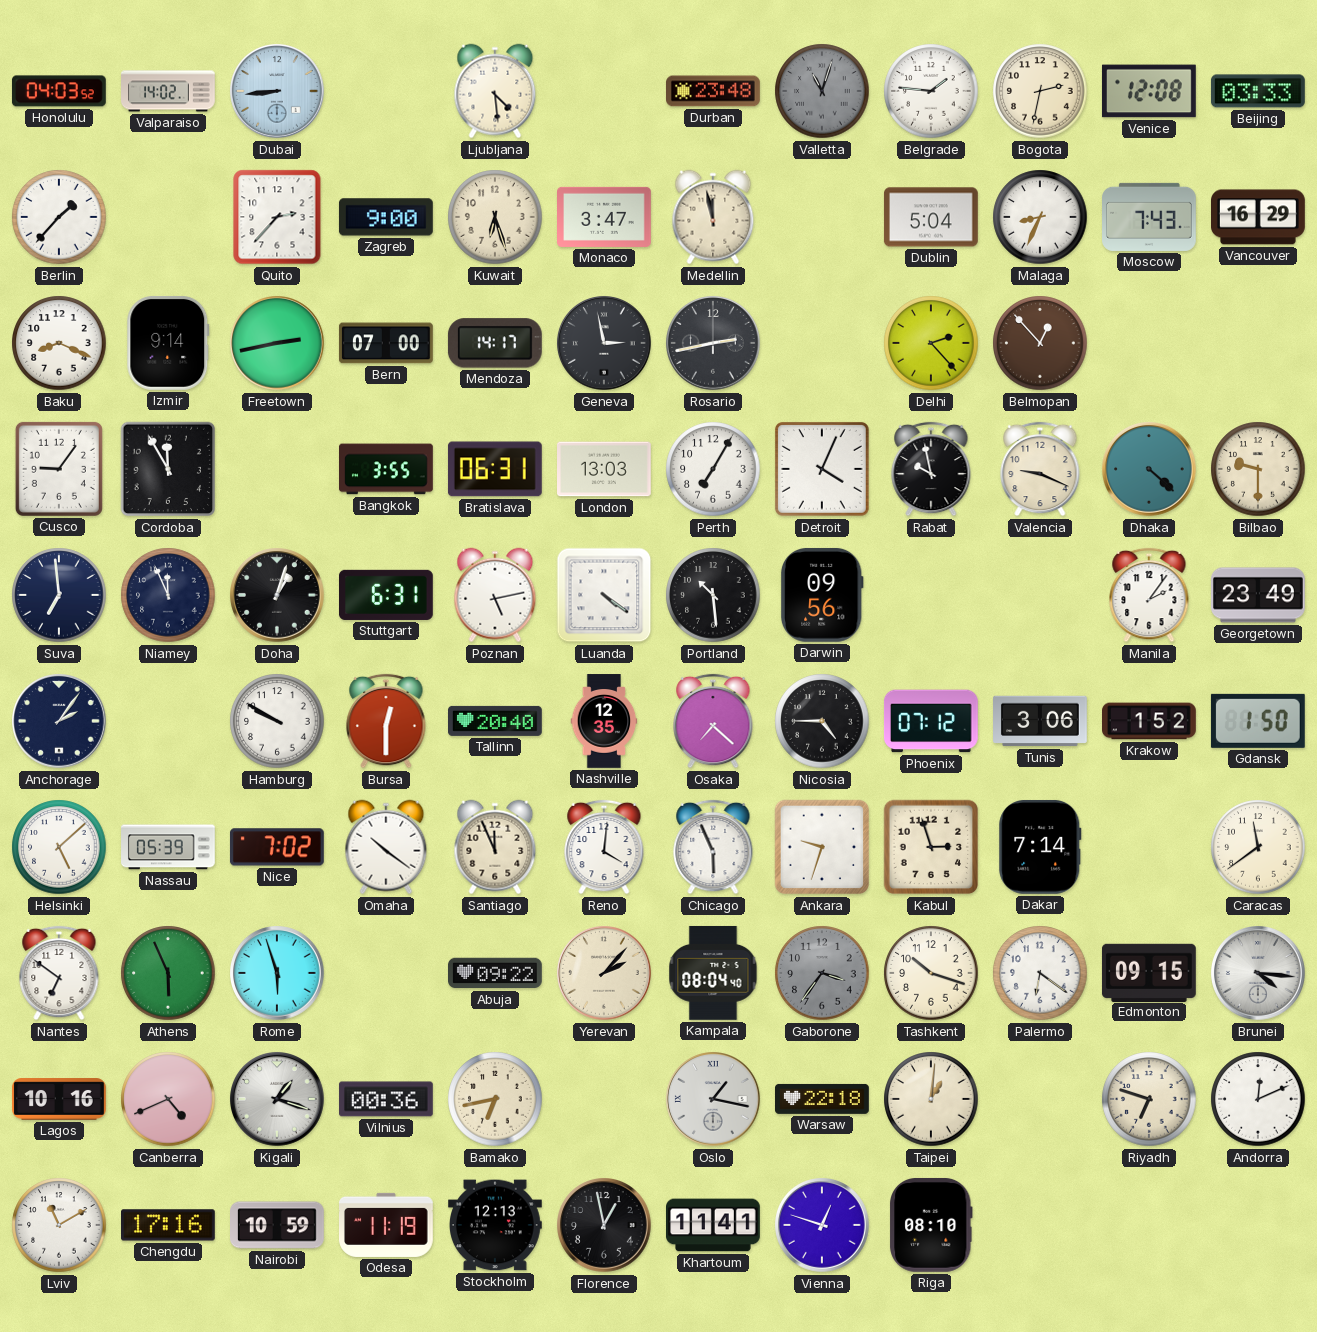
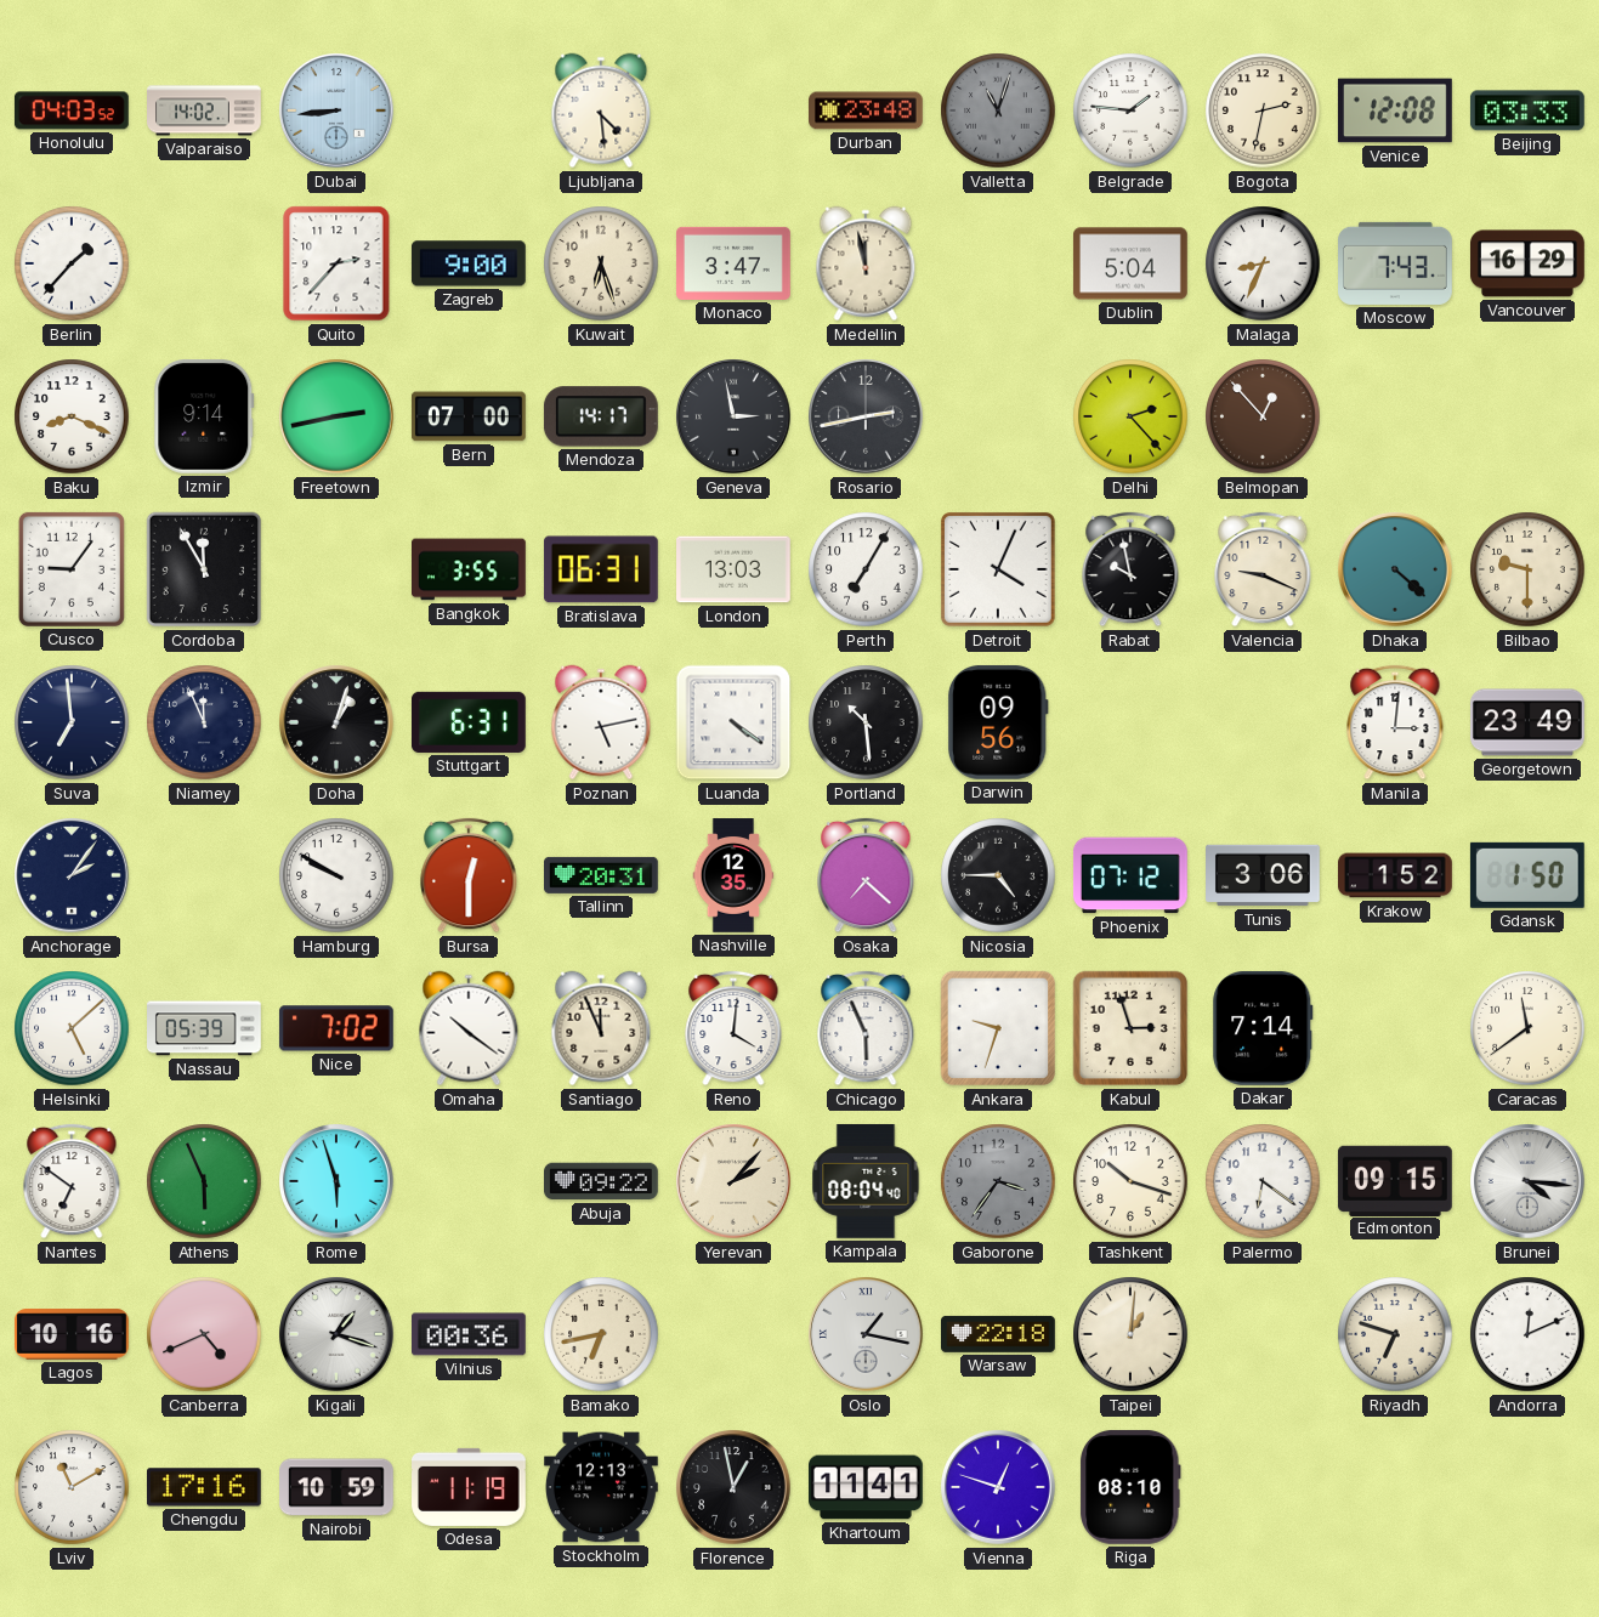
Manila: 2:06 -> 3:01
Tallinn: 20:40 -> 20:31
